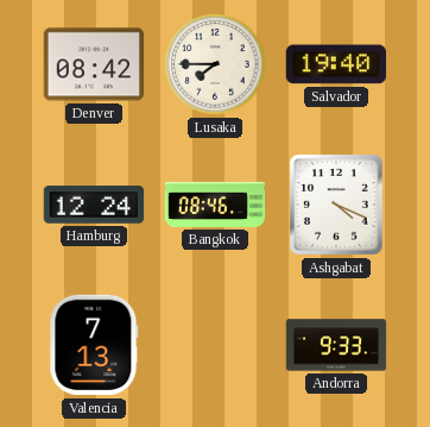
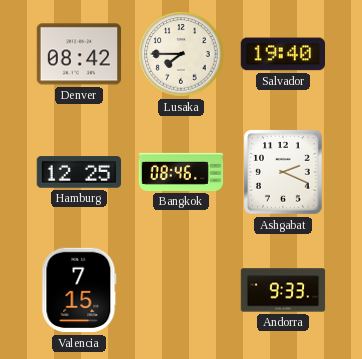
Hamburg: 12:24 -> 12:25
Ashgabat: 4:19 -> 2:19
Valencia: 7:13 -> 7:15
